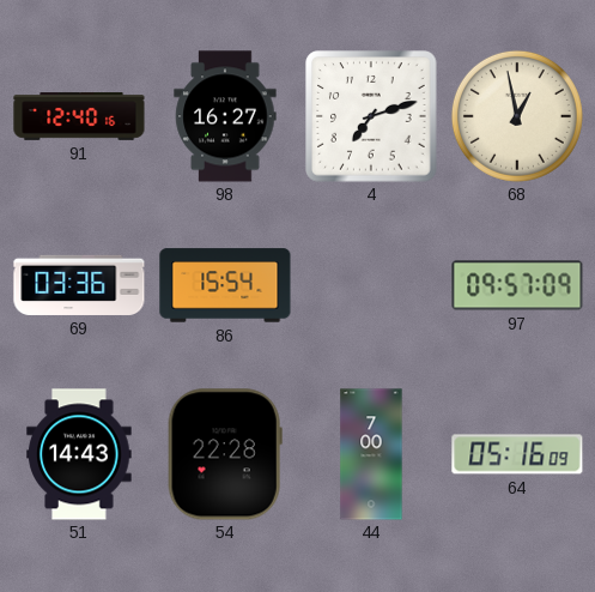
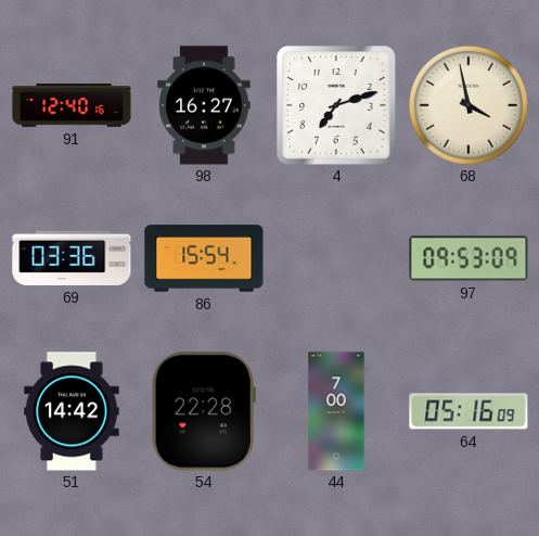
68: 12:58 -> 3:58
97: 09:57 -> 09:53
51: 14:43 -> 14:42
